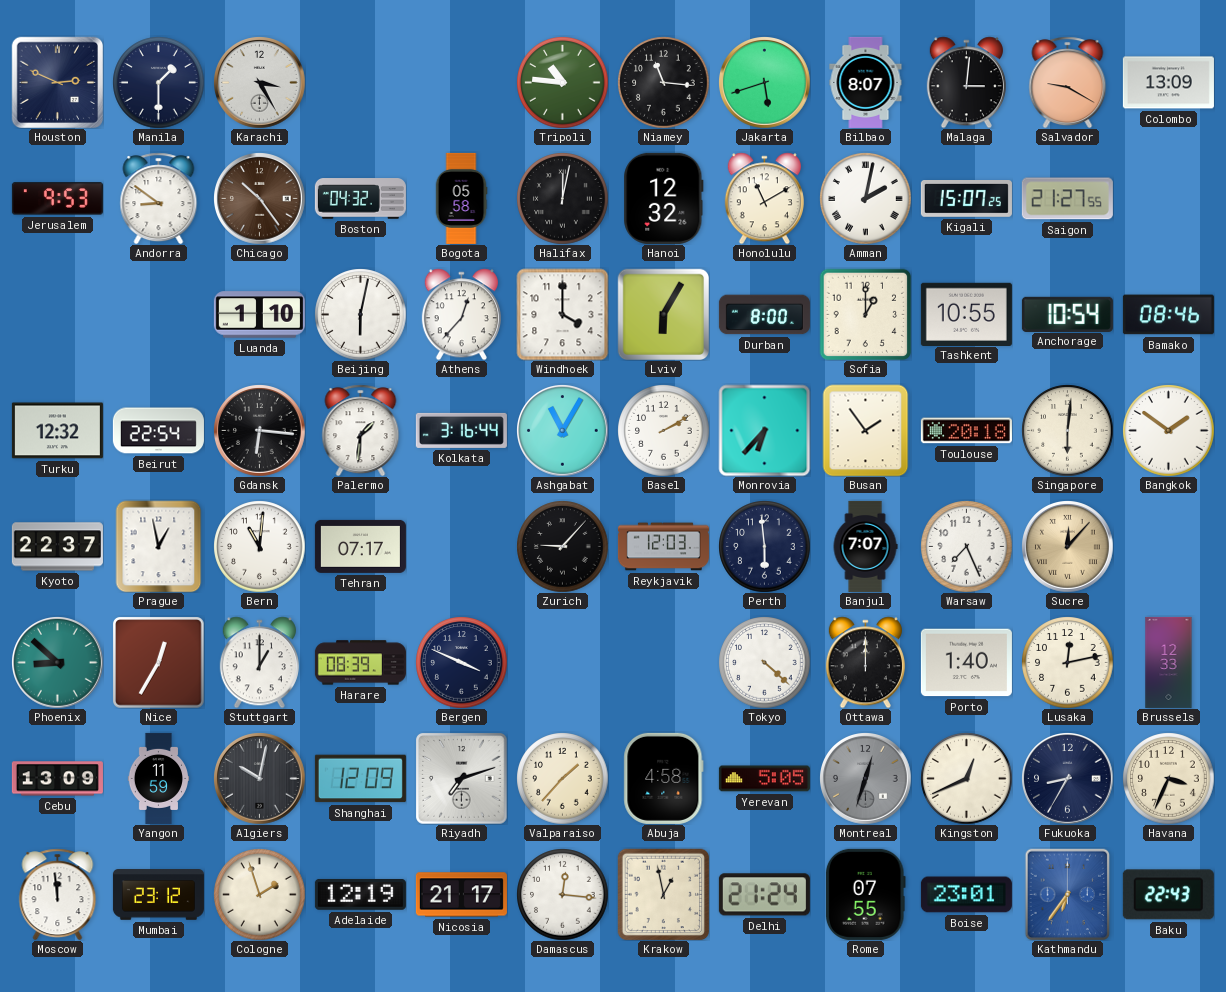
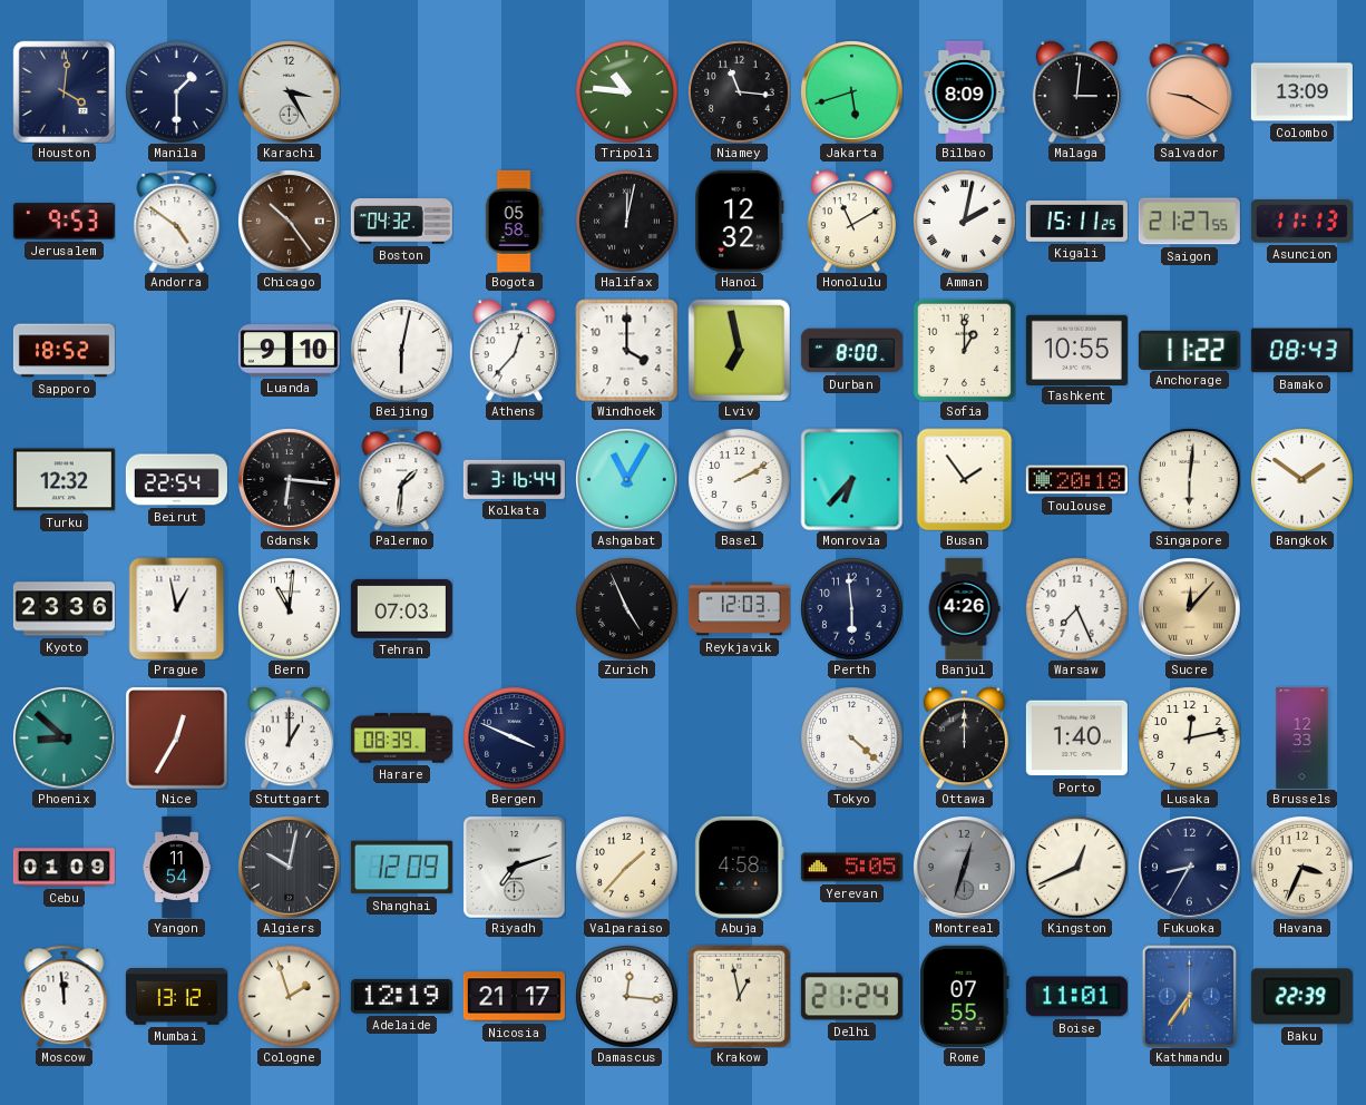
Houston: 2:49 -> 4:01
Bilbao: 8:07 -> 8:09
Andorra: 8:51 -> 4:51
Kigali: 15:07 -> 15:11
Asuncion: none -> 11:13
Sapporo: none -> 18:52
Luanda: 1:10 -> 9:10
Lviv: 6:05 -> 6:58
Anchorage: 10:54 -> 11:22
Bamako: 08:46 -> 08:43
Kyoto: 22:37 -> 23:36
Tehran: 07:17 -> 07:03
Zurich: 9:07 -> 4:56
Banjul: 7:07 -> 4:26
Cebu: 13:09 -> 01:09
Yangon: 11:59 -> 11:54
Mumbai: 23:12 -> 13:12
Boise: 23:01 -> 11:01
Baku: 22:43 -> 22:39
